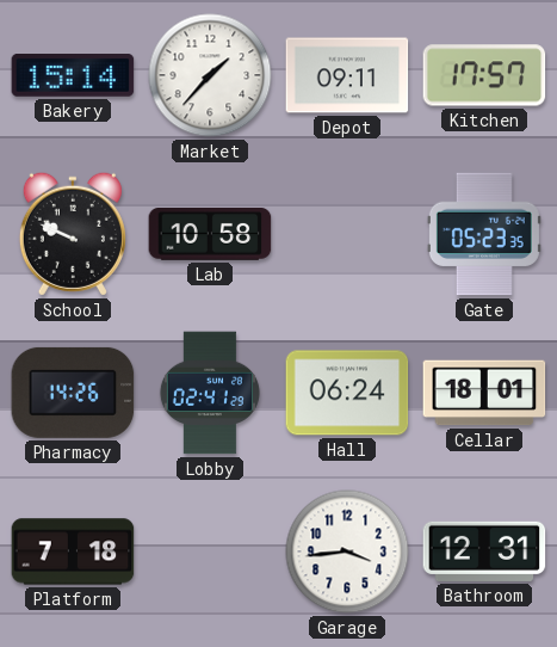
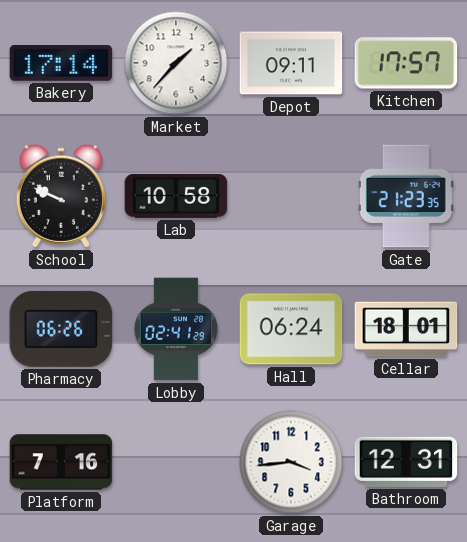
Bakery: 15:14 -> 17:14
Gate: 05:23 -> 21:23
Pharmacy: 14:26 -> 06:26
Platform: 7:18 -> 7:16
